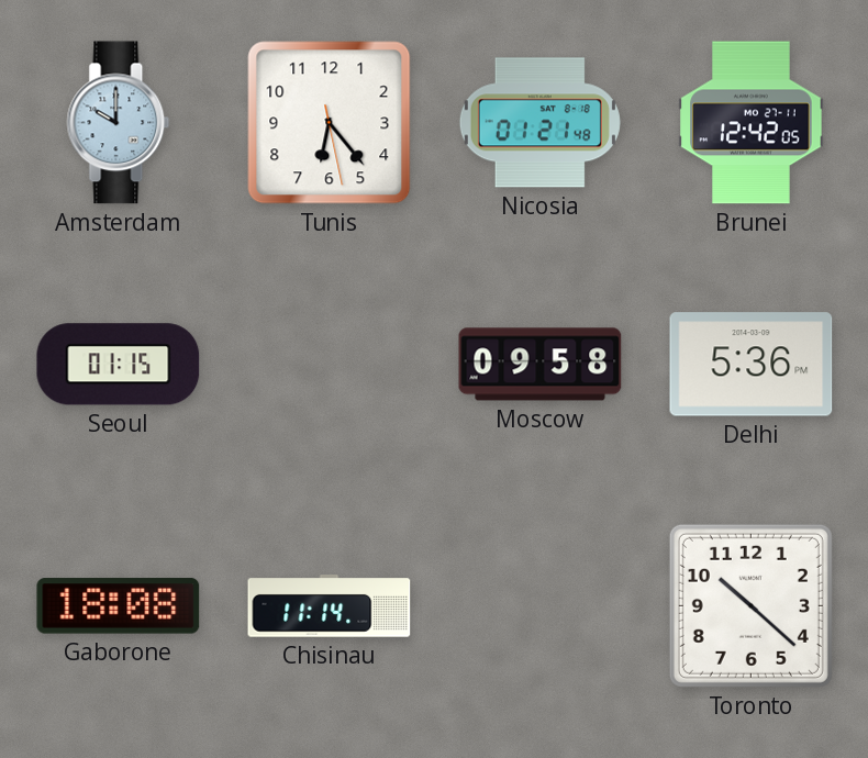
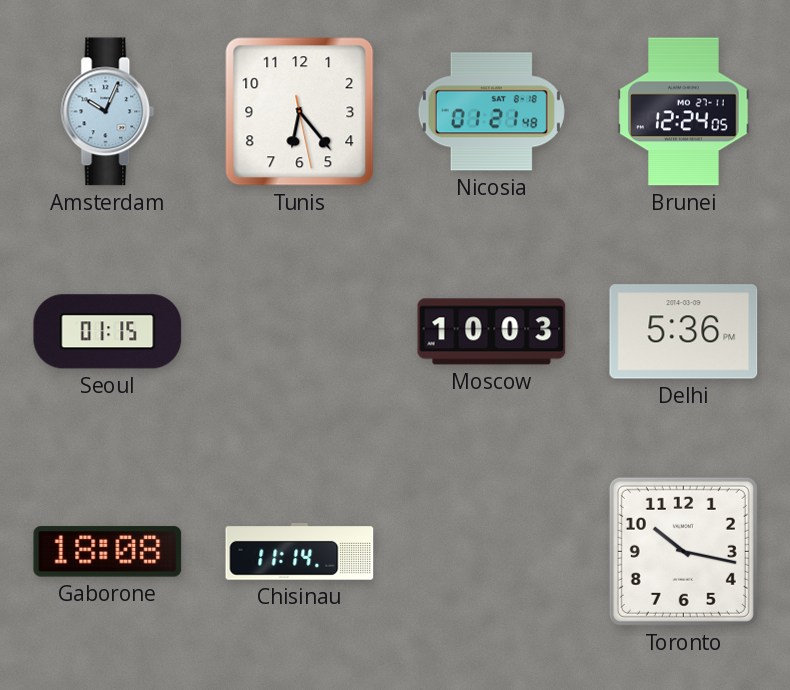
Amsterdam: 10:00 -> 10:04
Brunei: 12:42 -> 12:24
Moscow: 09:58 -> 10:03
Toronto: 10:22 -> 10:17
